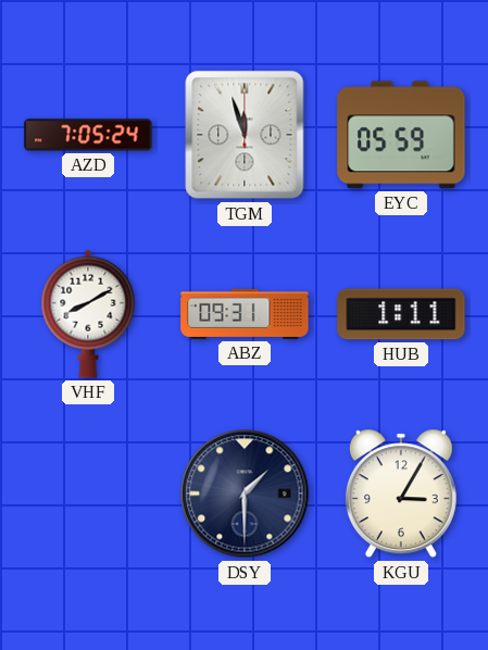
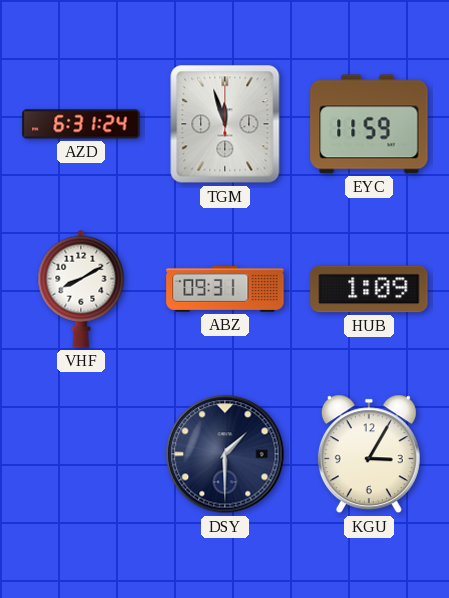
AZD: 7:05 -> 6:31
EYC: 05:59 -> 11:59
HUB: 1:11 -> 1:09
